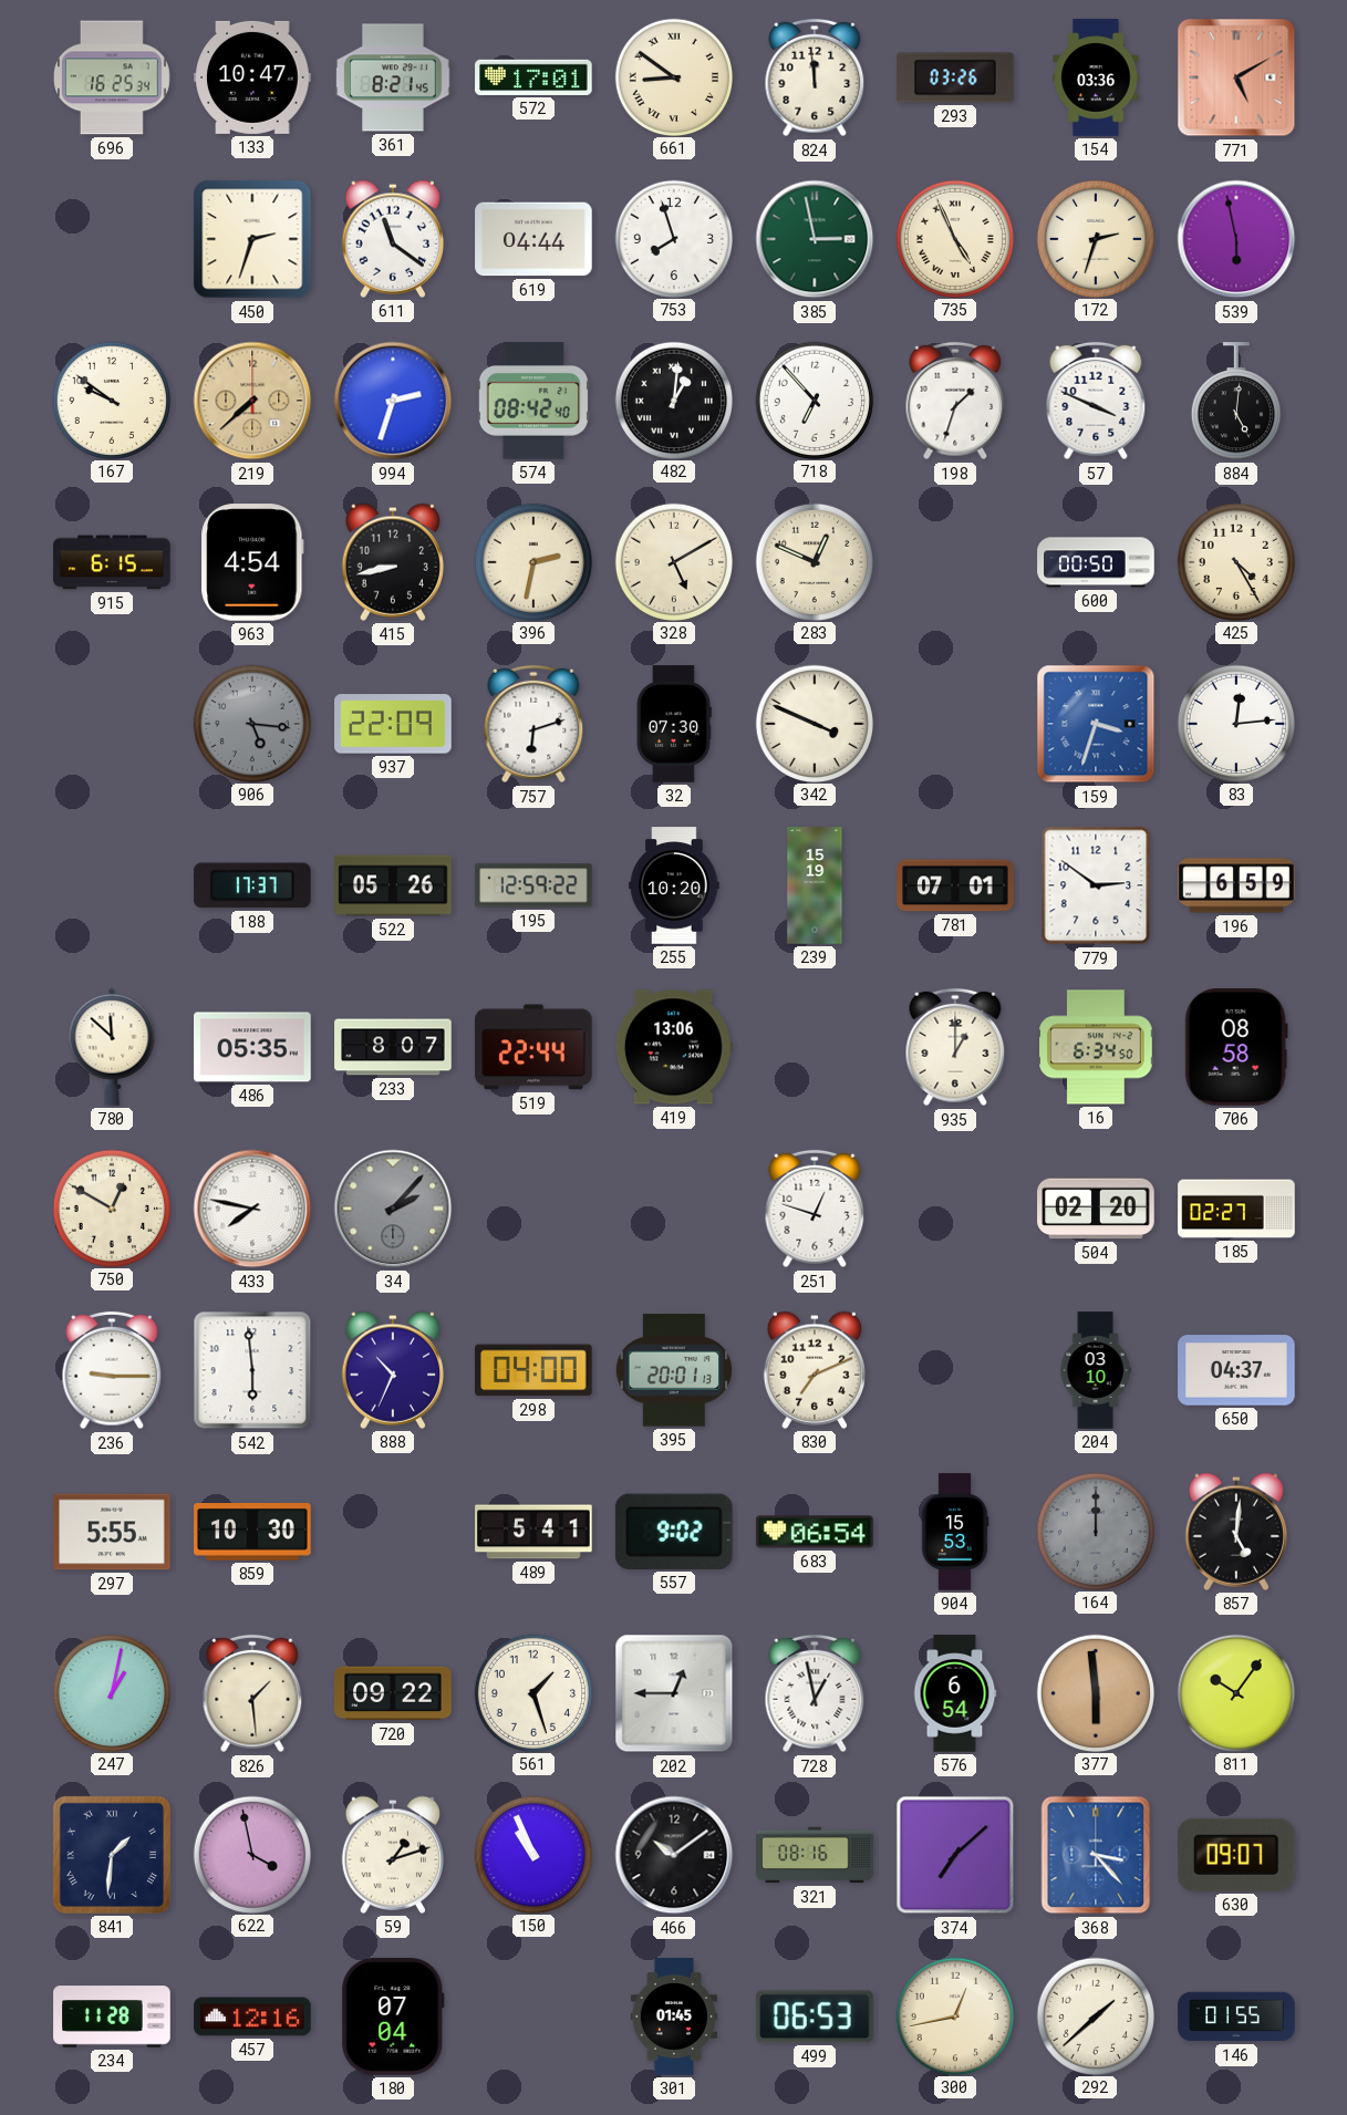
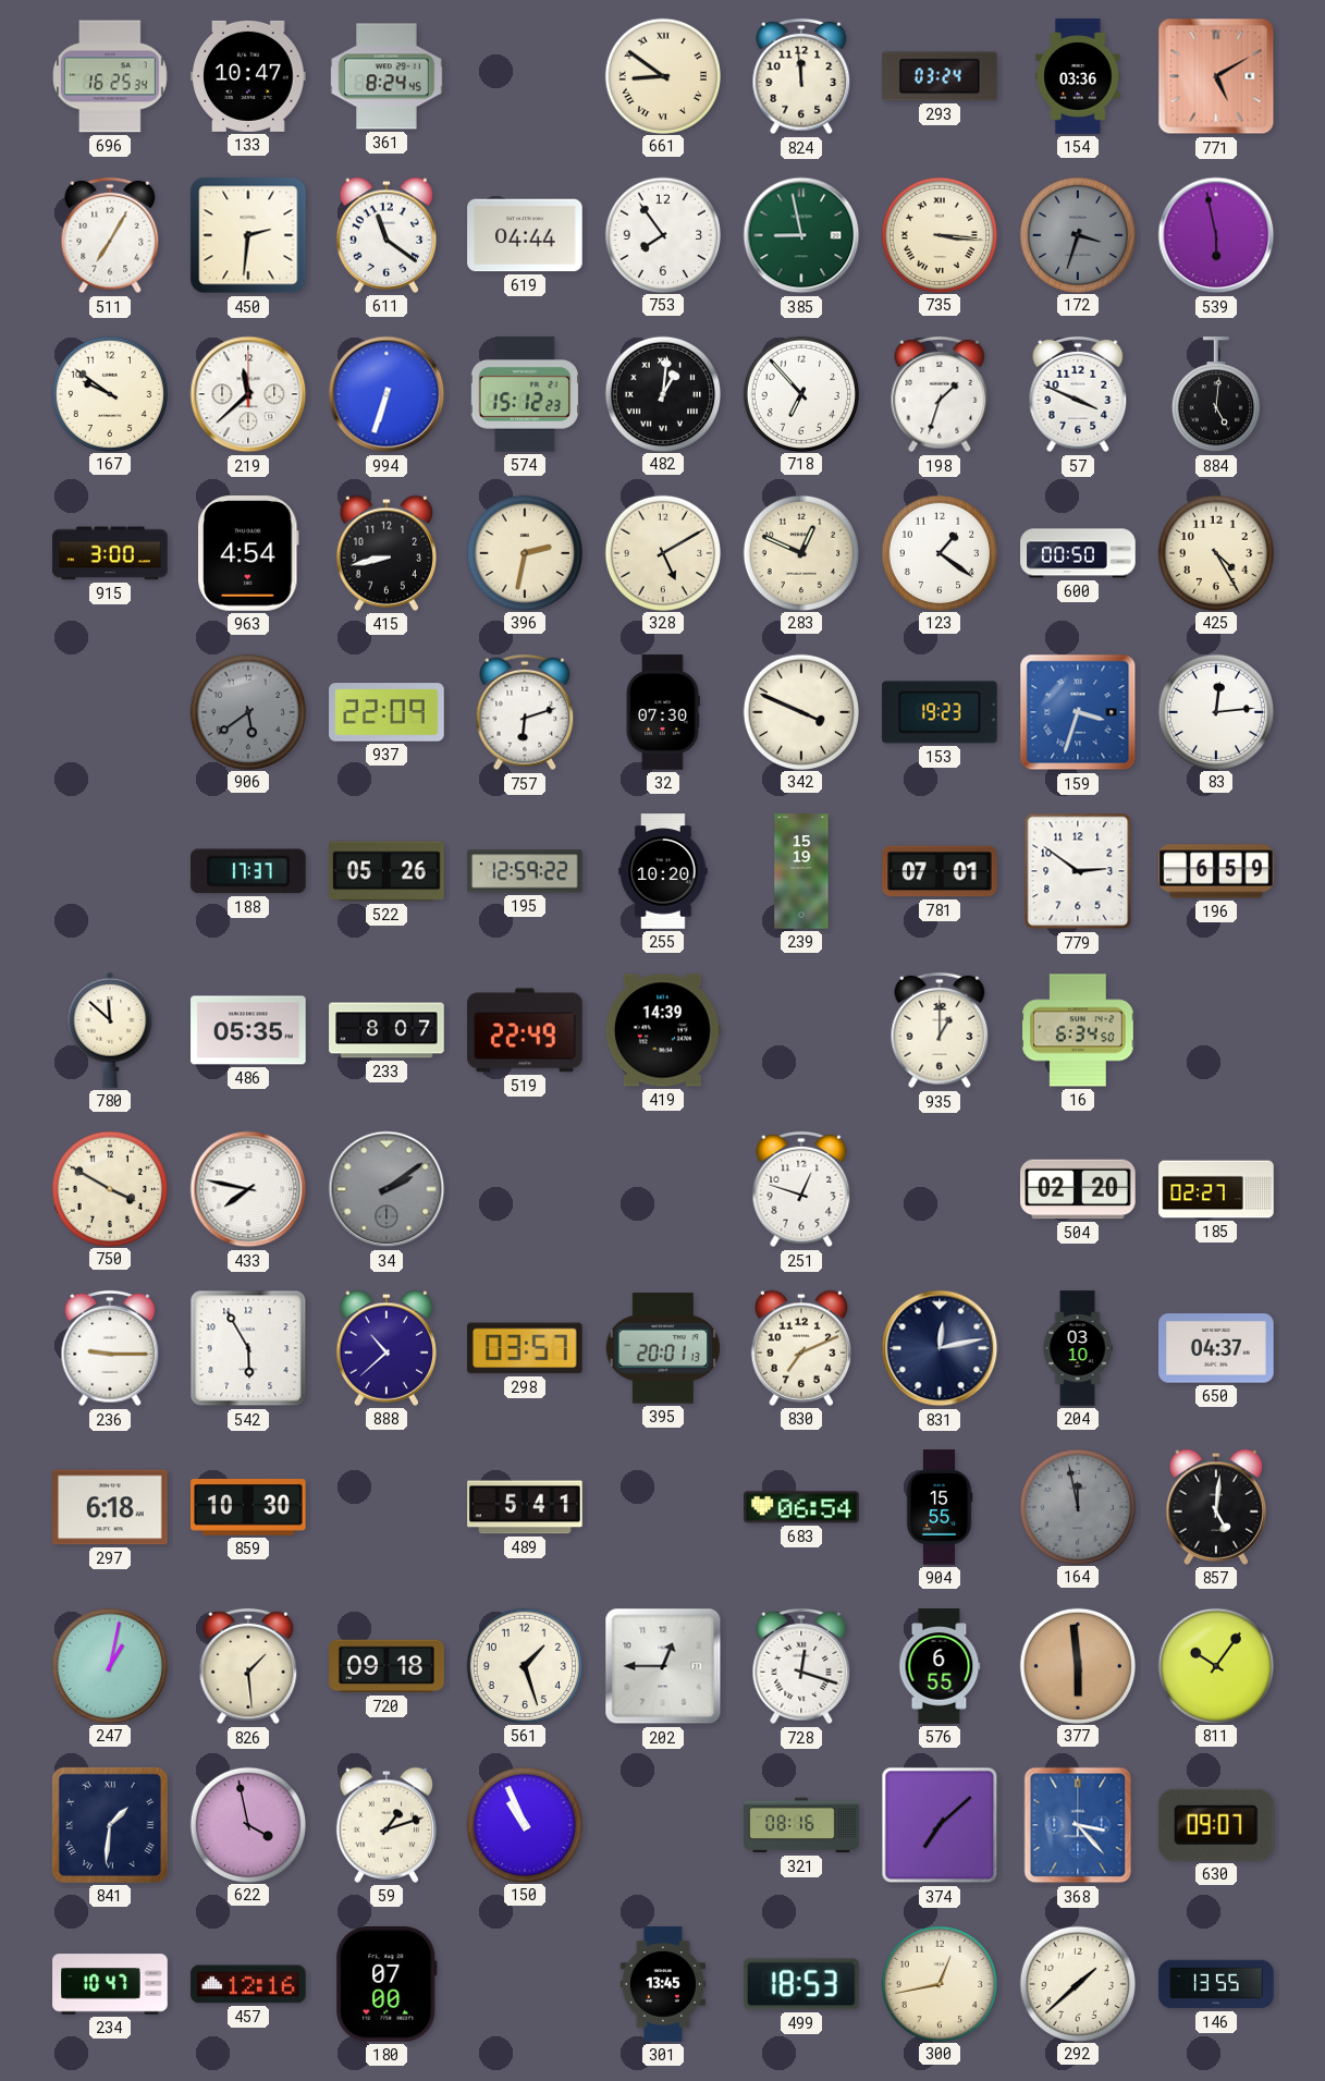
361: 8:21 -> 8:24
572: 17:01 -> none
293: 03:26 -> 03:24
511: none -> 7:05
450: 2:33 -> 2:31
753: 7:57 -> 7:54
385: 2:58 -> 8:58
735: 4:56 -> 3:16
172: 2:33 -> 3:33
172 dial: cream -> grey
219: 7:38 -> 11:38
219 dial: champagne -> white
994: 2:33 -> 6:33
574: 08:42 -> 15:12
915: 6:15 -> 3:00
123: none -> 1:21
906: 5:16 -> 5:39
153: none -> 19:23
519: 22:44 -> 22:49
419: 13:06 -> 14:39
706: 08:58 -> none
750: 12:50 -> 3:50
34: 2:07 -> 2:09
542: 5:59 -> 5:55
888: 10:34 -> 10:38
298: 04:00 -> 03:57
831: none -> 12:13
297: 5:55 -> 6:18
557: 9:02 -> none
904: 15:53 -> 15:55
164: 12:00 -> 11:58
720: 09:22 -> 09:18
728: 12:58 -> 12:18
576: 6:54 -> 6:55
466: 10:09 -> none
234: 11:28 -> 10:47
180: 07:04 -> 07:00
301: 01:45 -> 13:45
499: 06:53 -> 18:53
146: 01:55 -> 13:55
